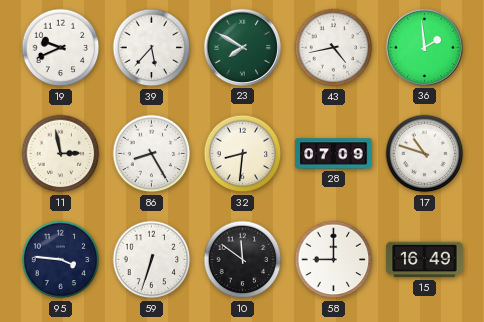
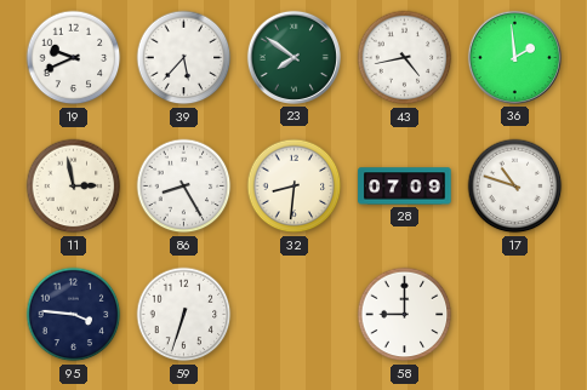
23: 7:50 -> 7:51
10: 11:51 -> none
15: 16:49 -> none
